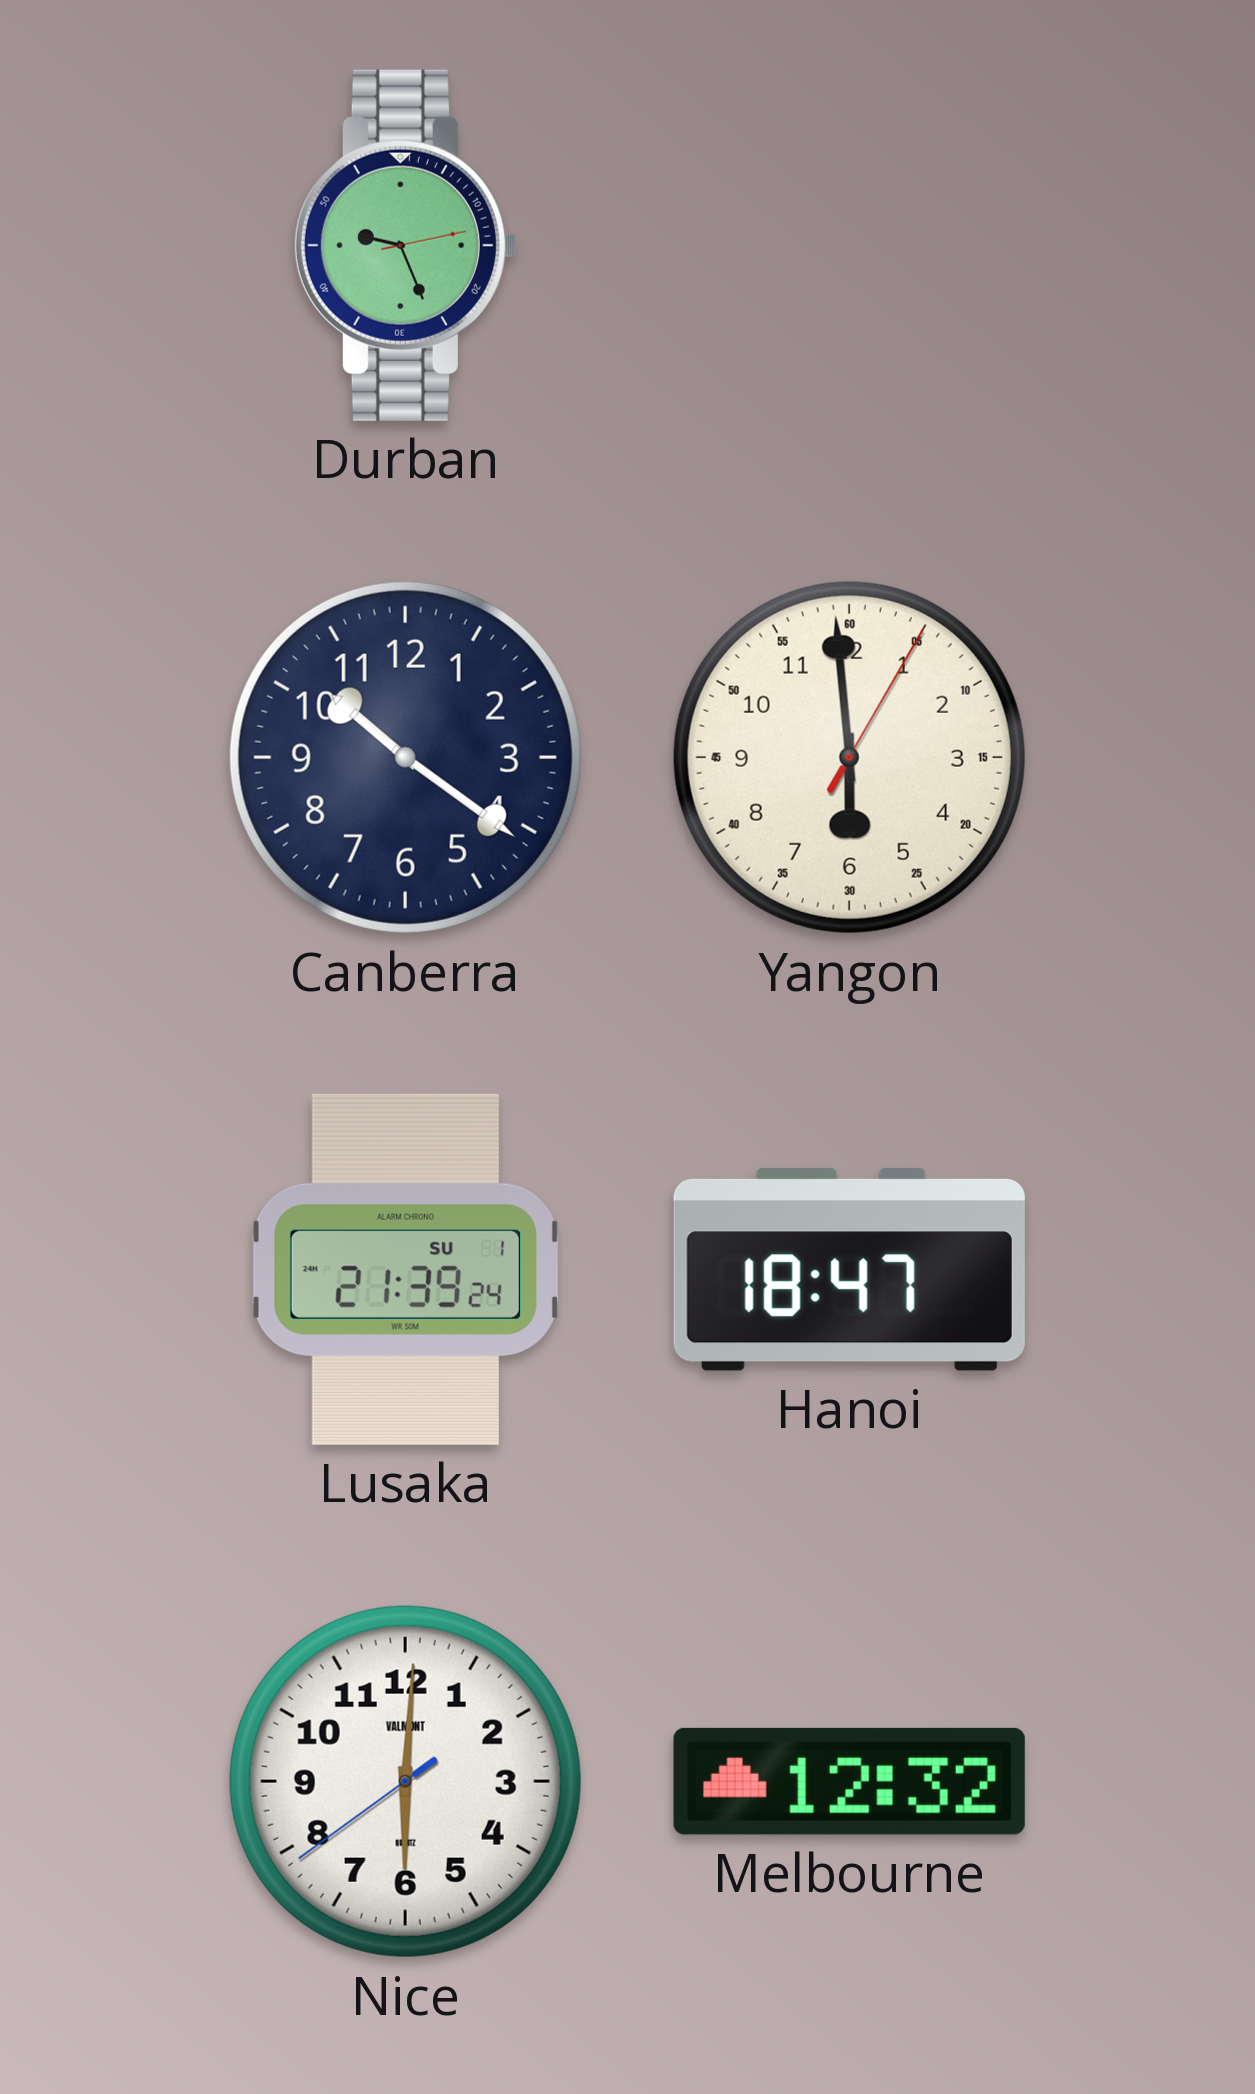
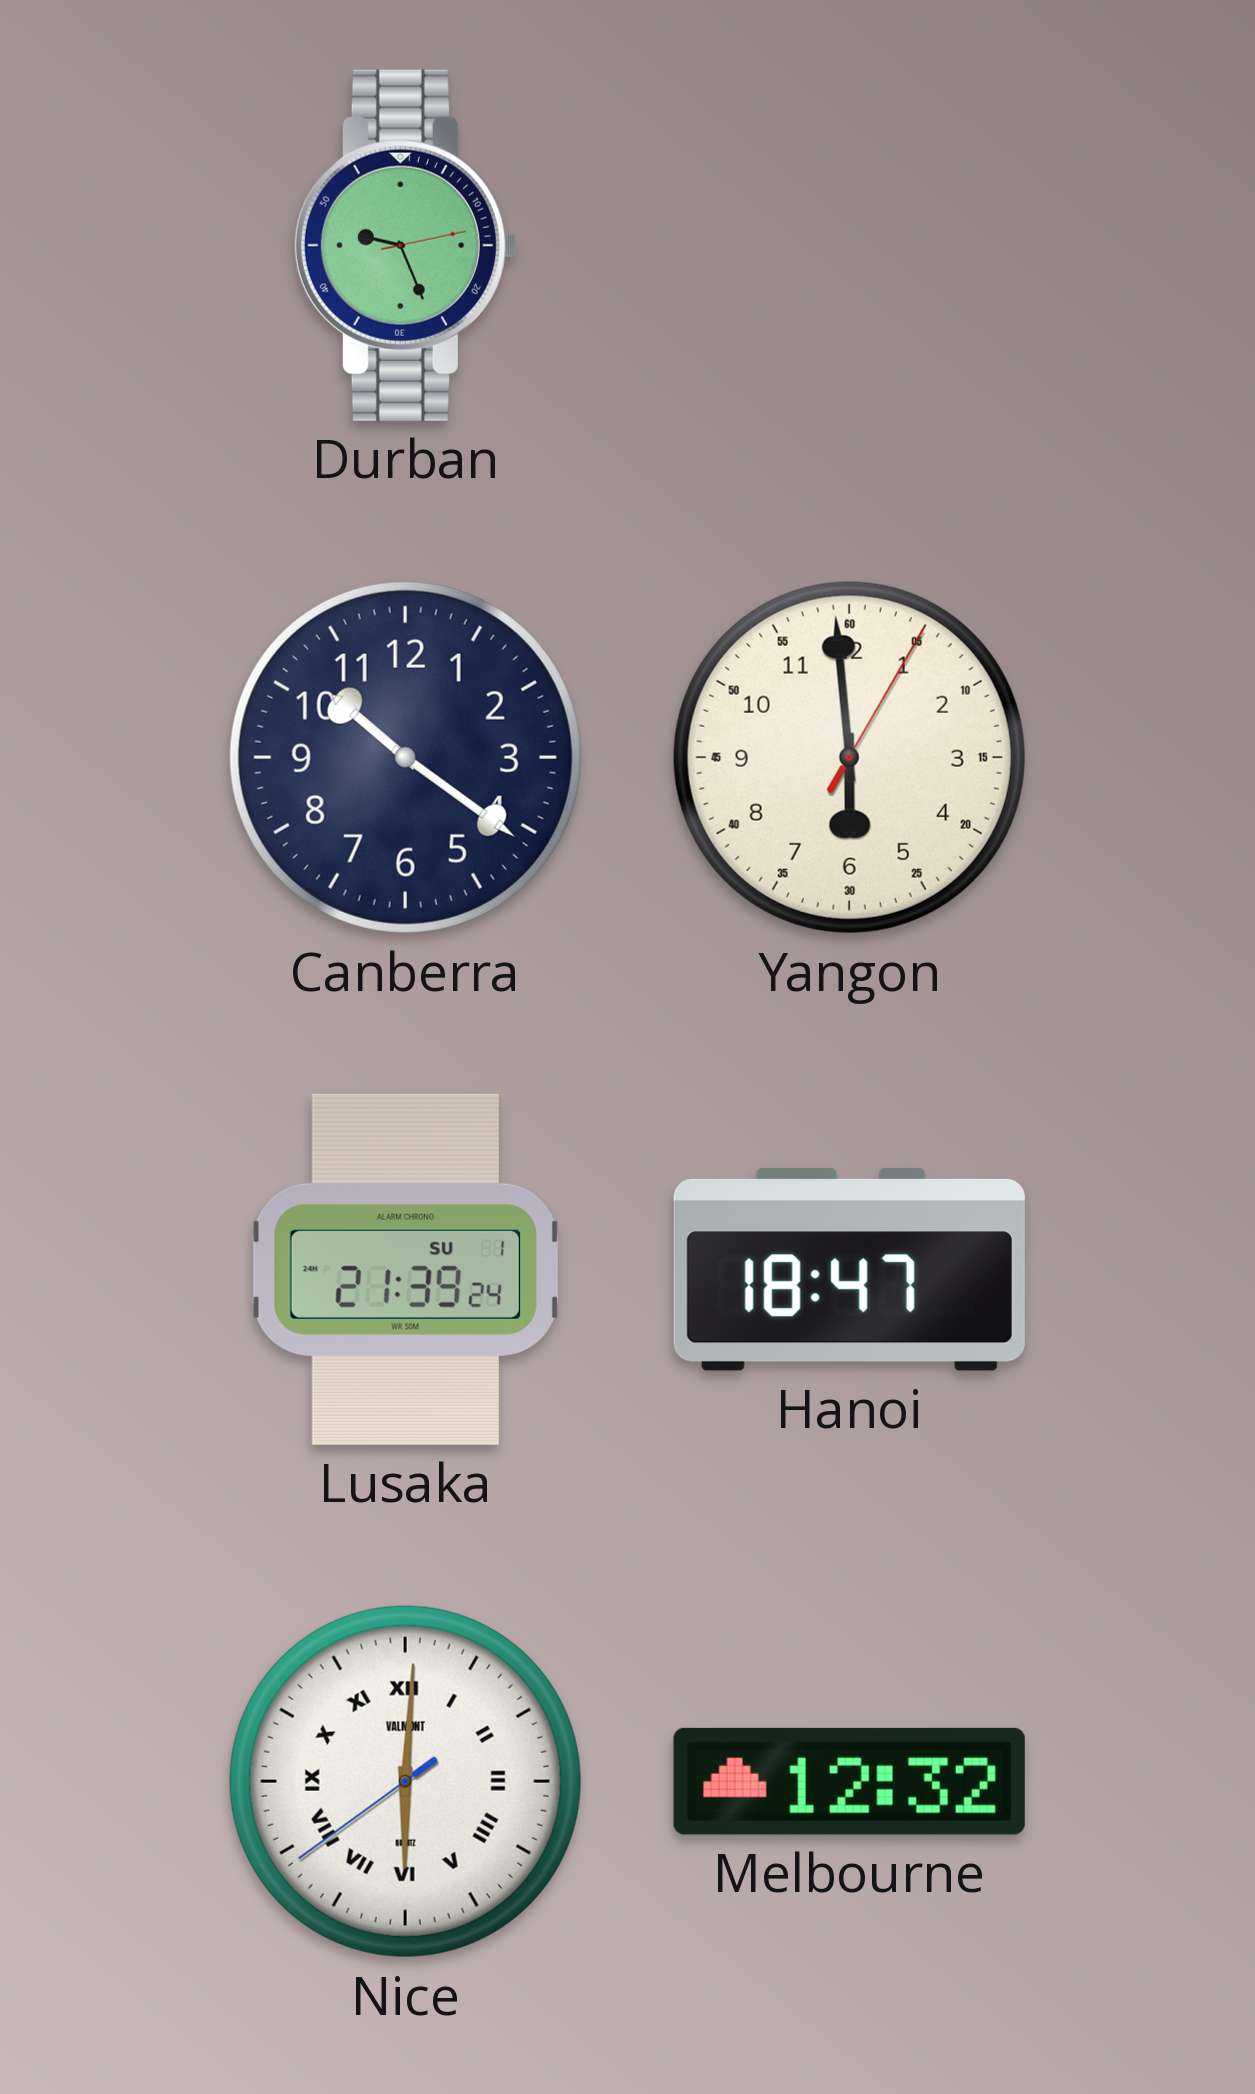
Nice numerals: Arabic -> Roman
